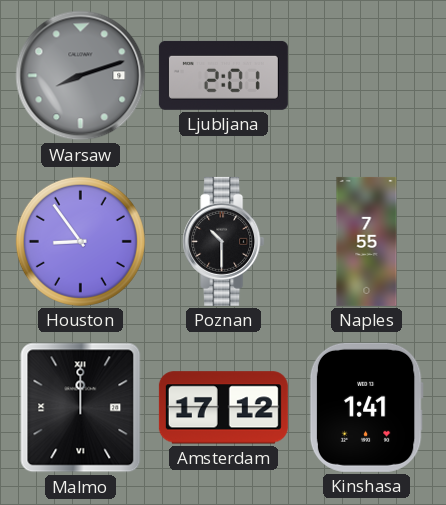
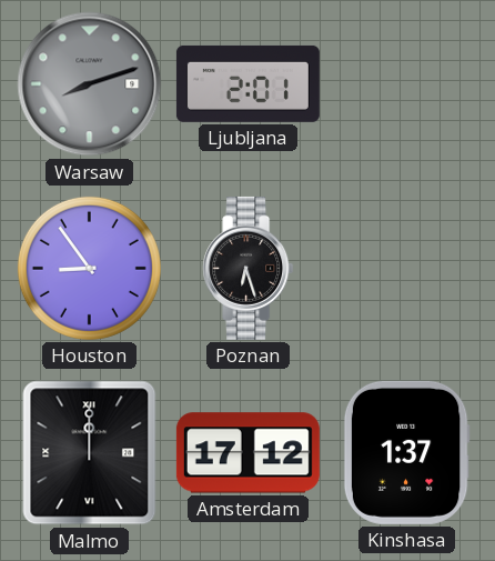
Poznan: 10:30 -> 6:27
Naples: 7:55 -> none
Kinshasa: 1:41 -> 1:37
